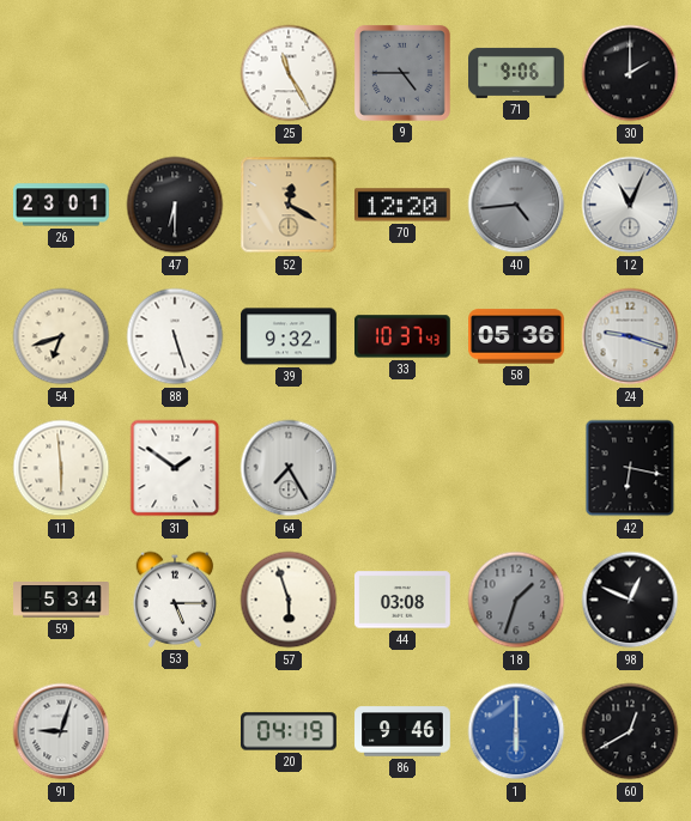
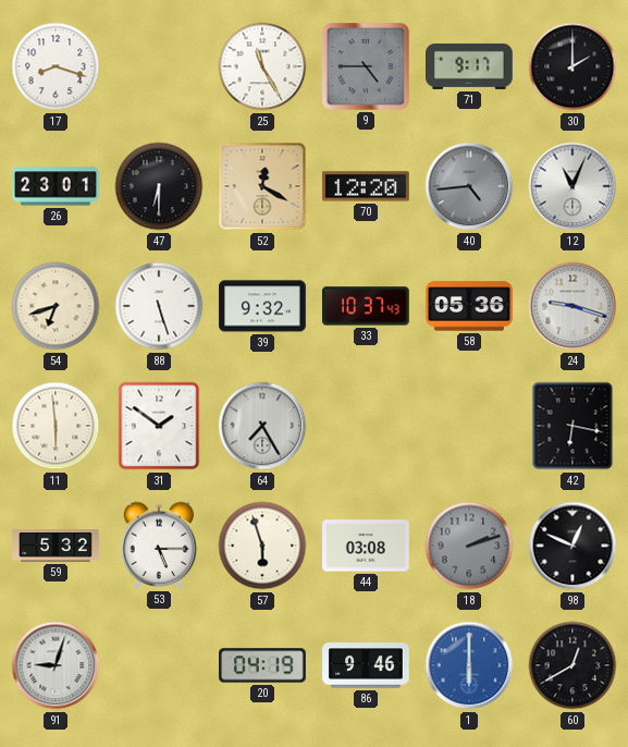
17: none -> 8:18
71: 9:06 -> 9:17
59: 5:34 -> 5:32
18: 1:33 -> 2:12
